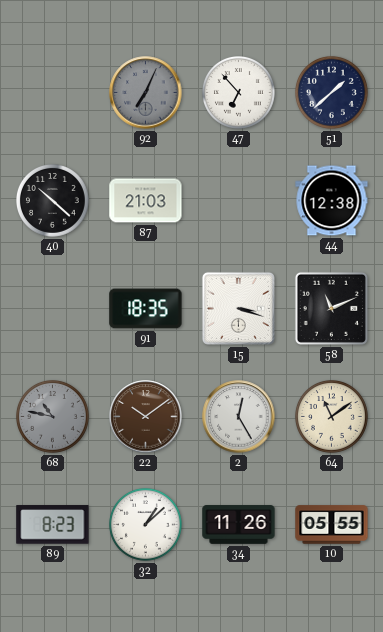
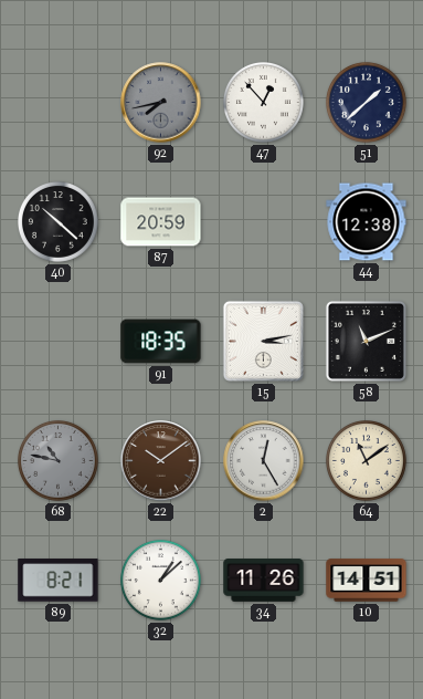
92: 7:04 -> 7:43
47: 6:53 -> 12:53
87: 21:03 -> 20:59
15: 3:18 -> 3:13
89: 8:23 -> 8:21
10: 05:55 -> 14:51
